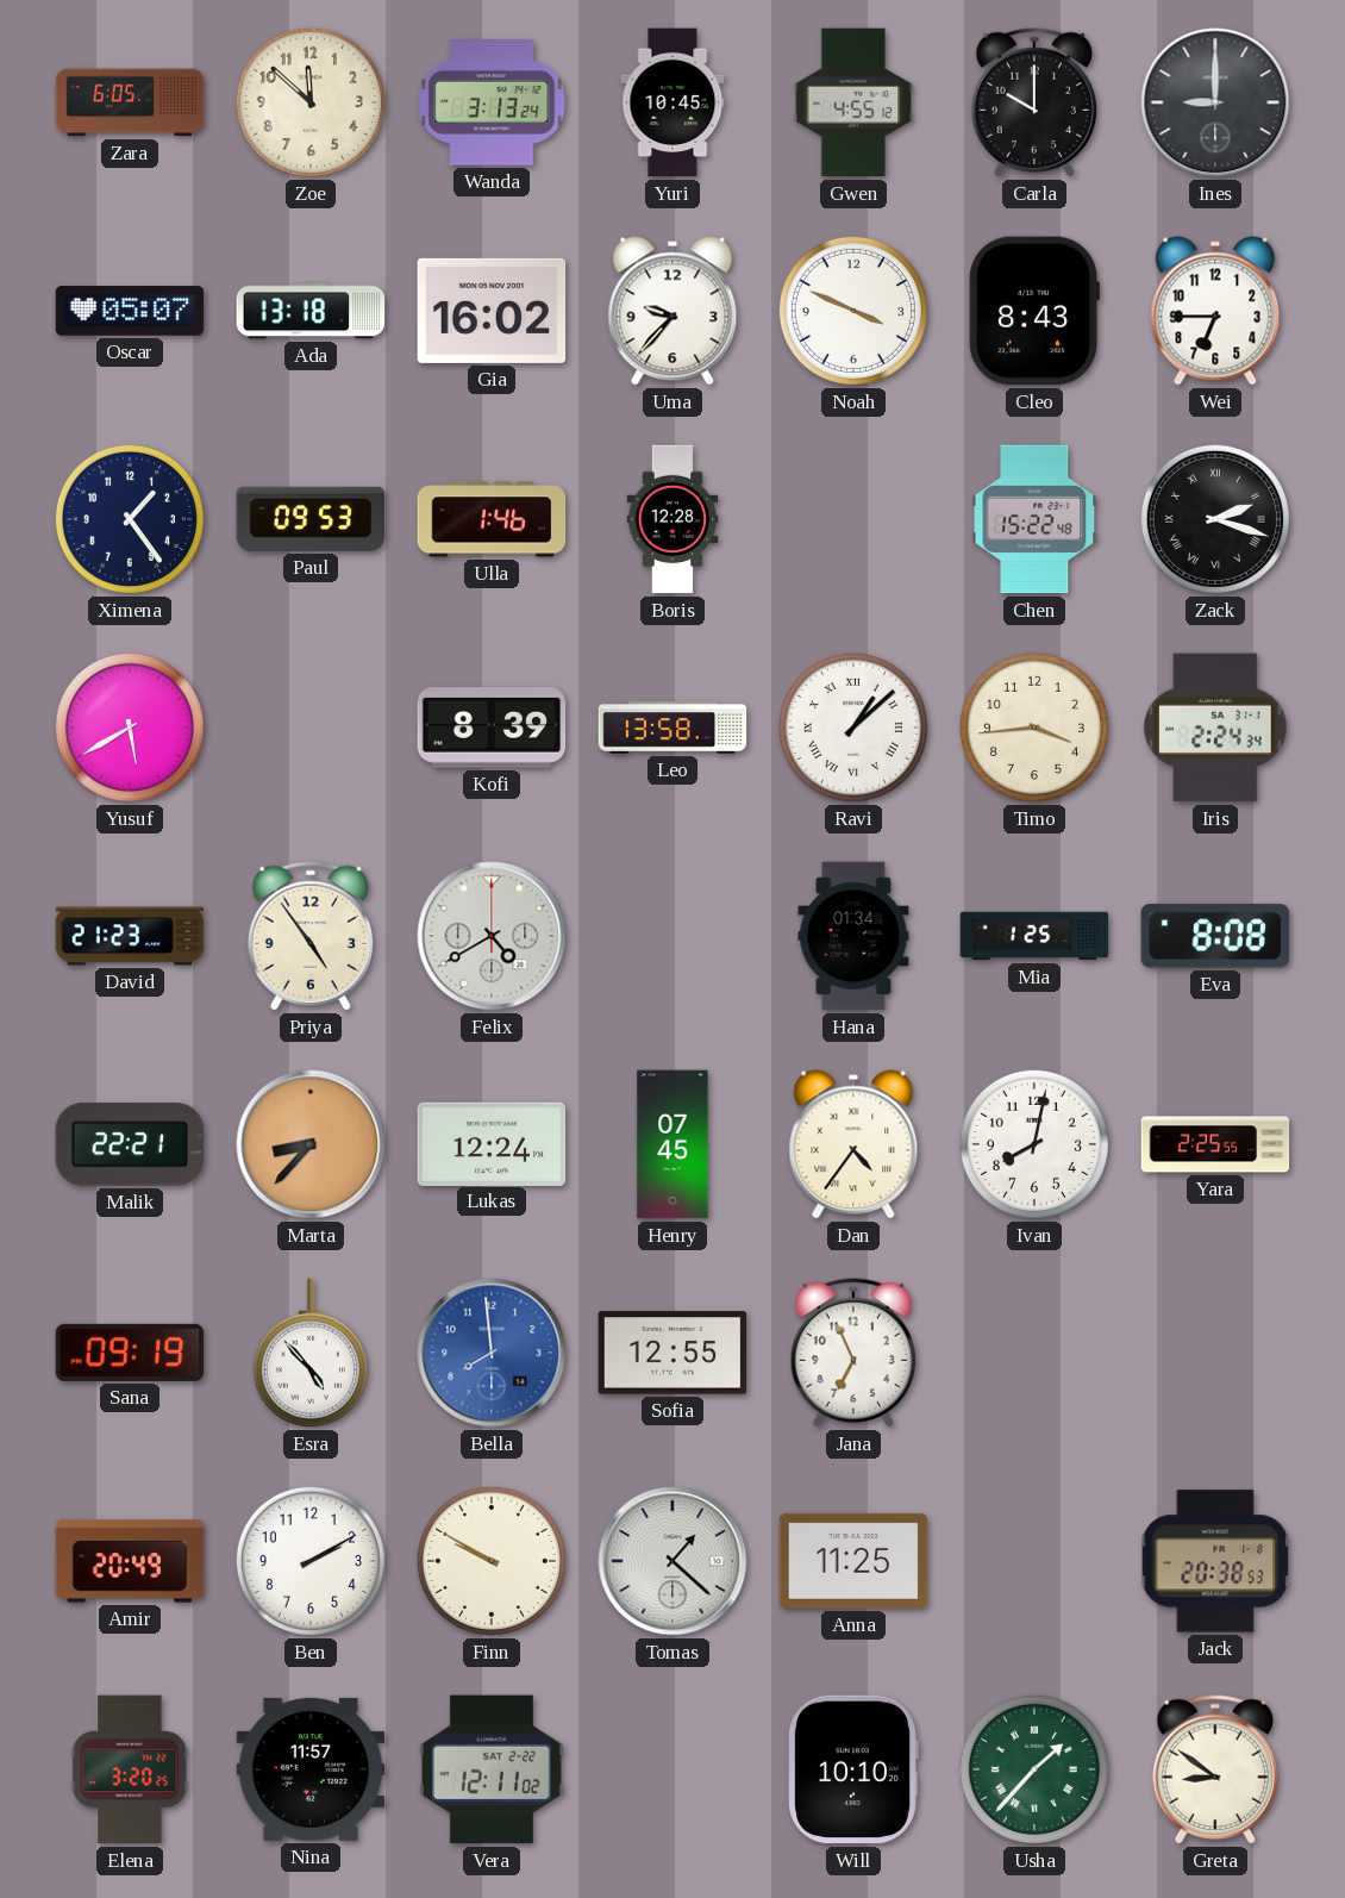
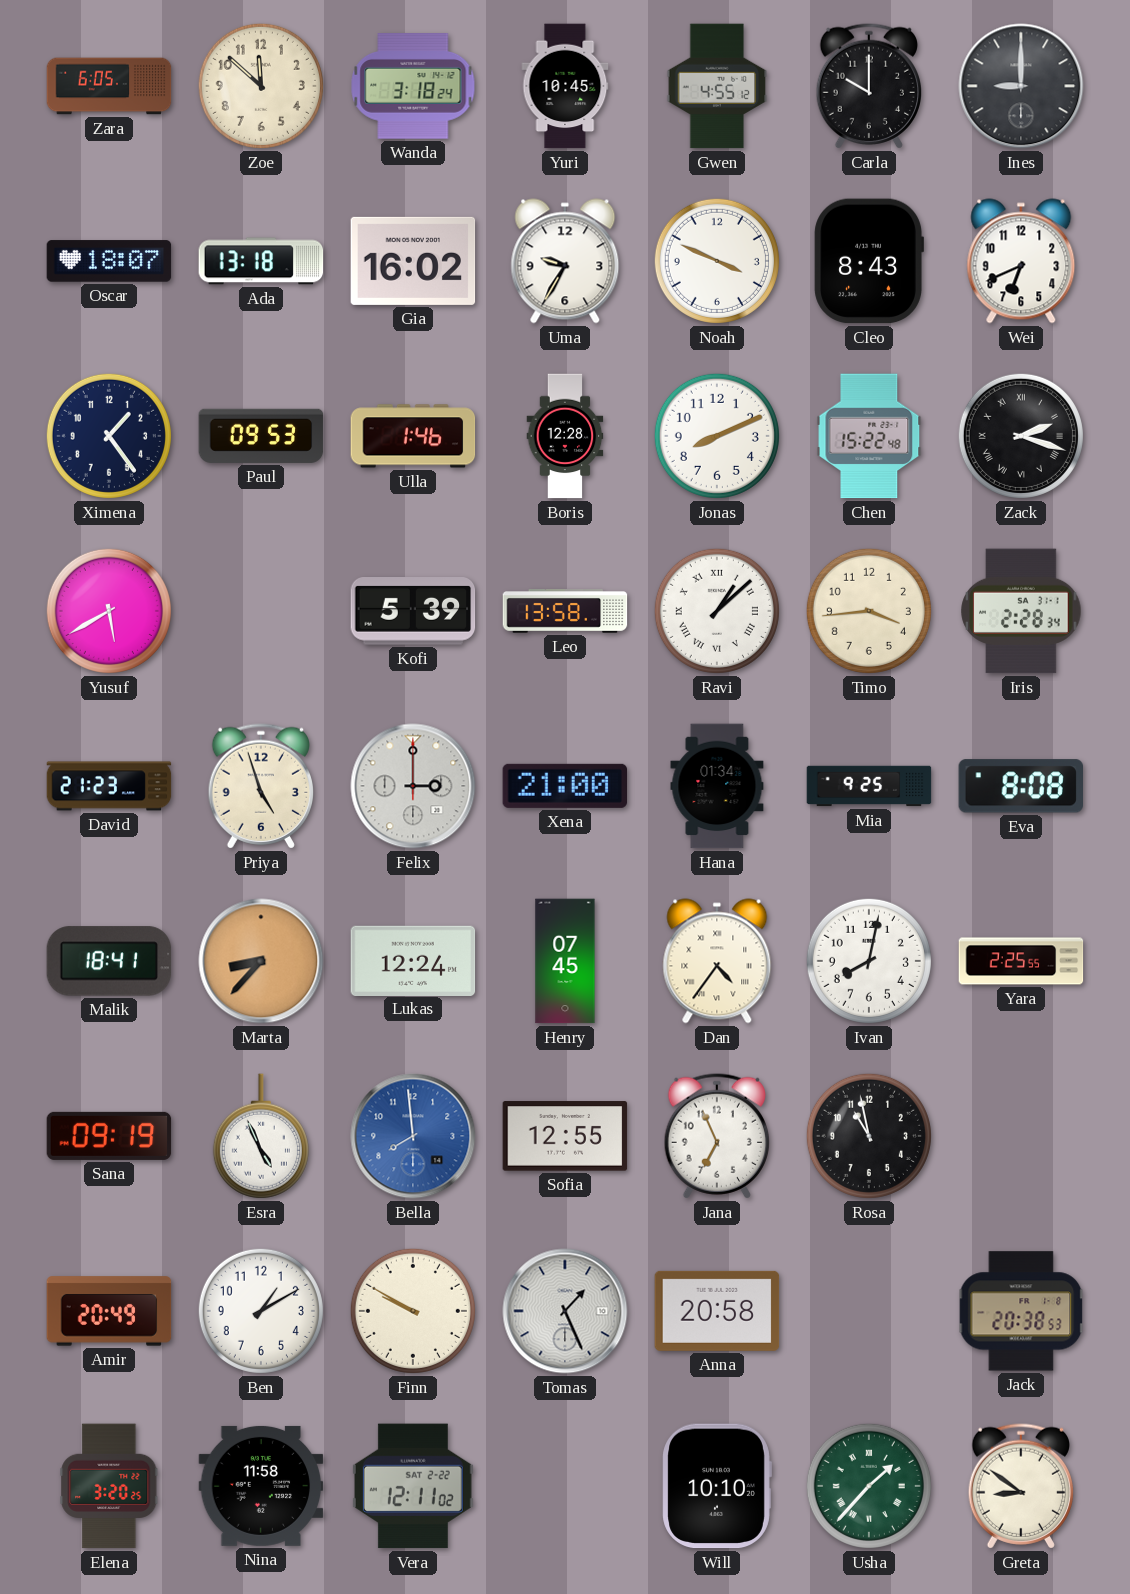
Wanda: 3:13 -> 3:18
Oscar: 05:07 -> 18:07
Uma: 9:37 -> 9:35
Wei: 6:45 -> 6:41
Jonas: none -> 8:11
Kofi: 8:39 -> 5:39
Iris: 2:24 -> 2:28
Priya: 4:54 -> 4:57
Felix: 4:40 -> 3:00
Xena: none -> 21:00
Mia: 1:25 -> 9:25
Malik: 22:21 -> 18:41
Esra: 4:53 -> 4:56
Rosa: none -> 10:58
Ben: 2:10 -> 1:10
Tomas: 1:22 -> 1:26
Anna: 11:25 -> 20:58
Nina: 11:57 -> 11:58
